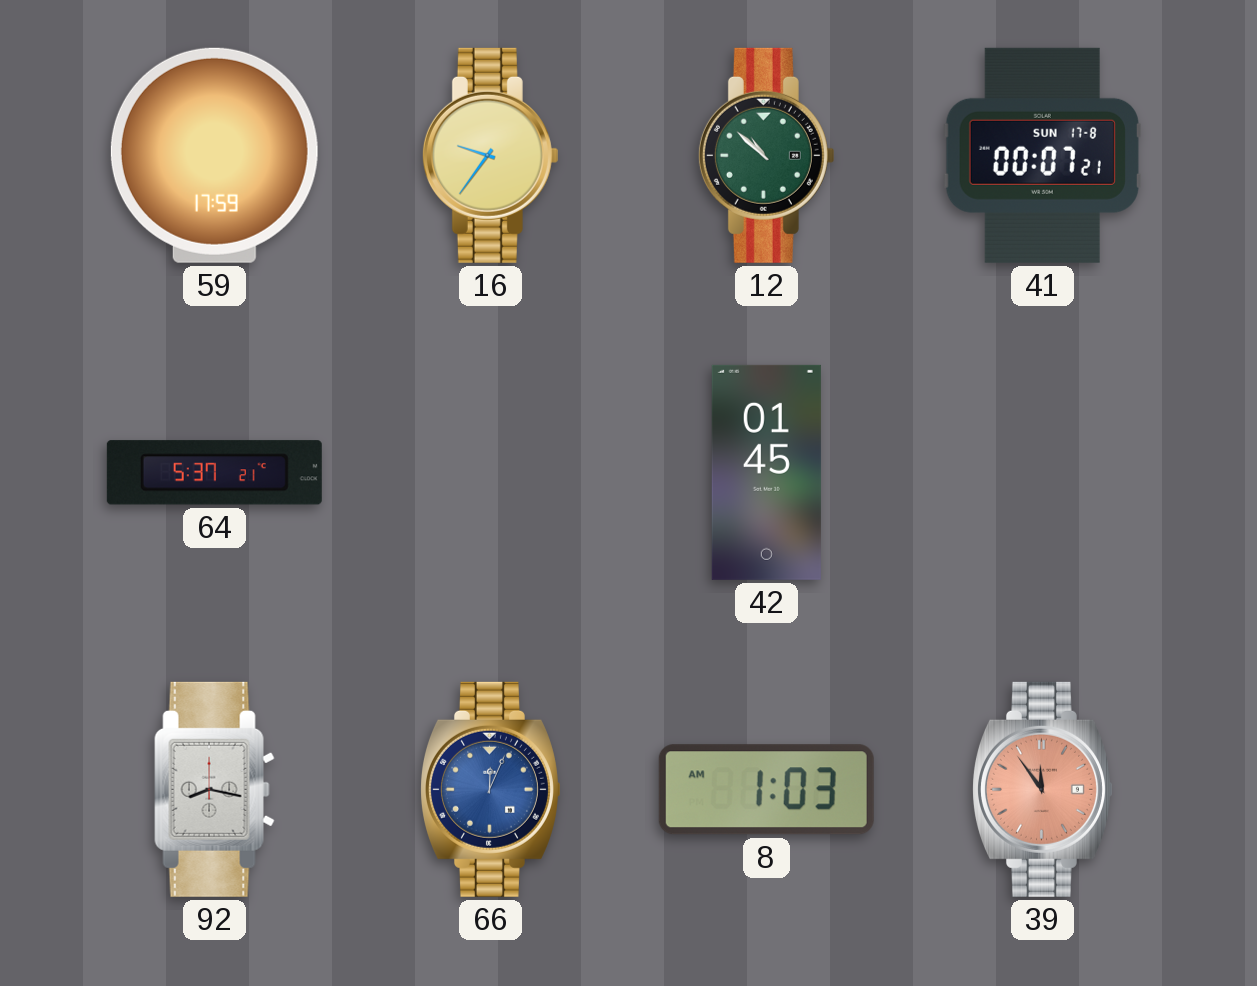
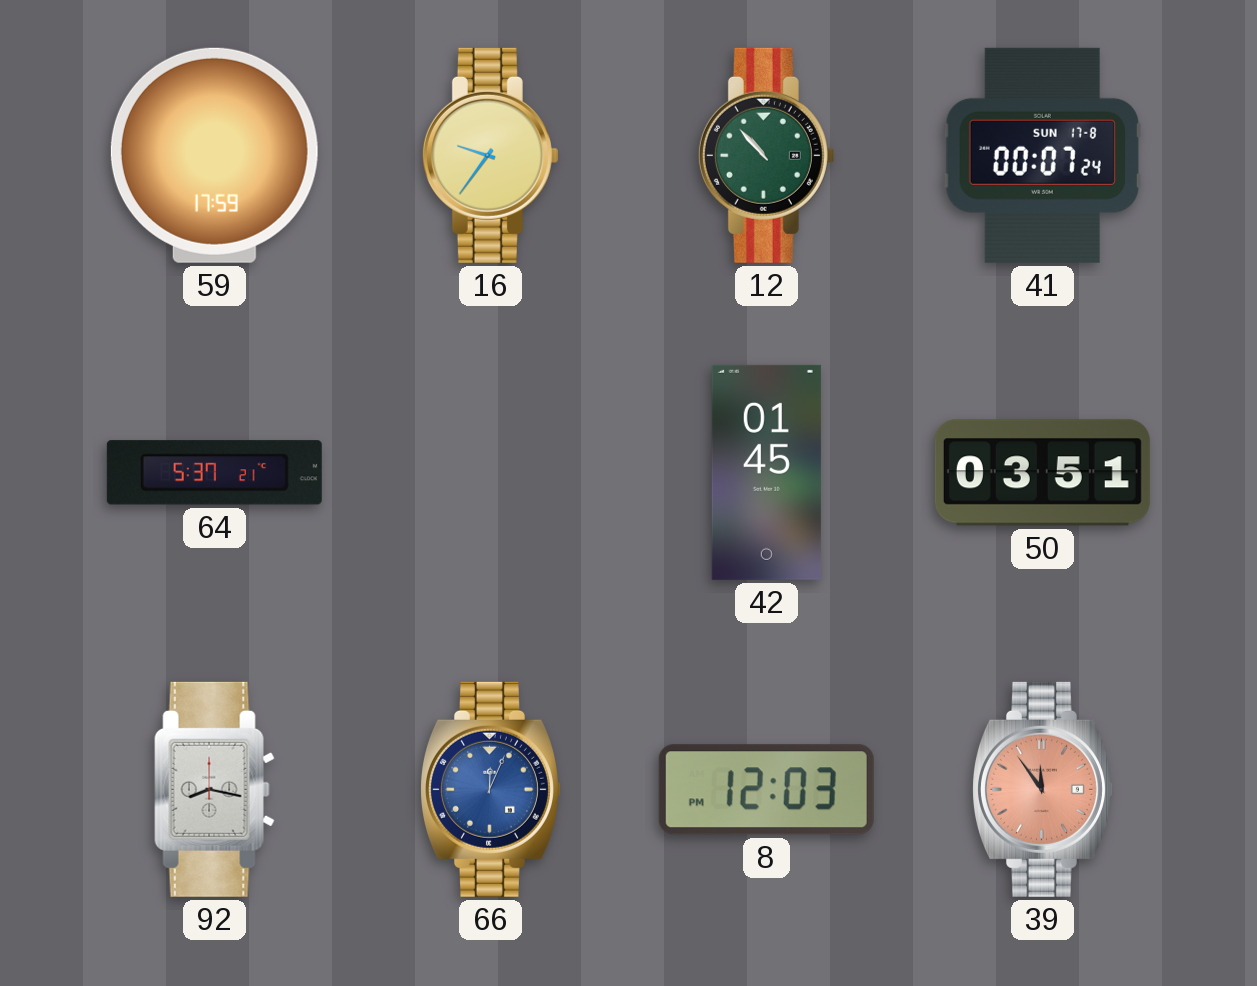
12: 10:52 -> 10:53
41: 00:07:21 -> 00:07:24
50: none -> 03:51
8: 1:03 -> 12:03
